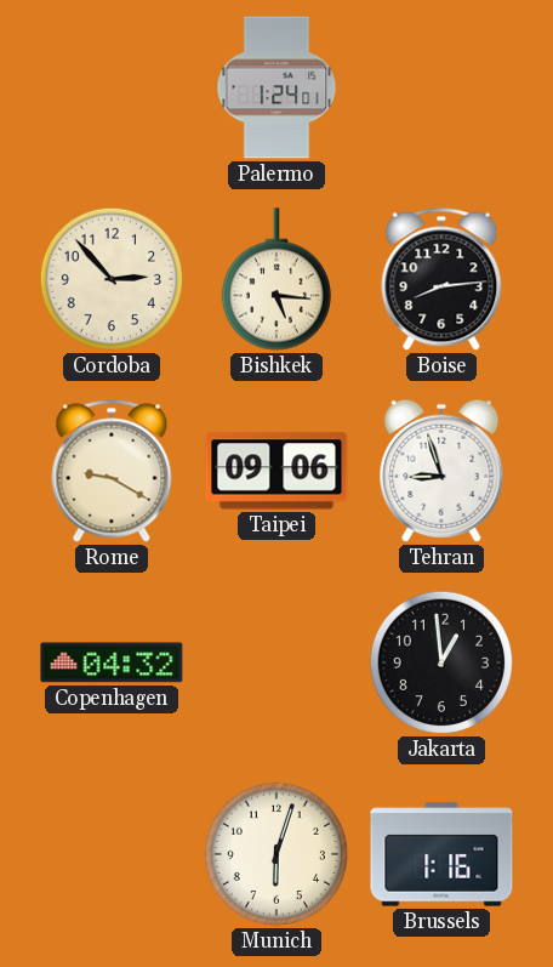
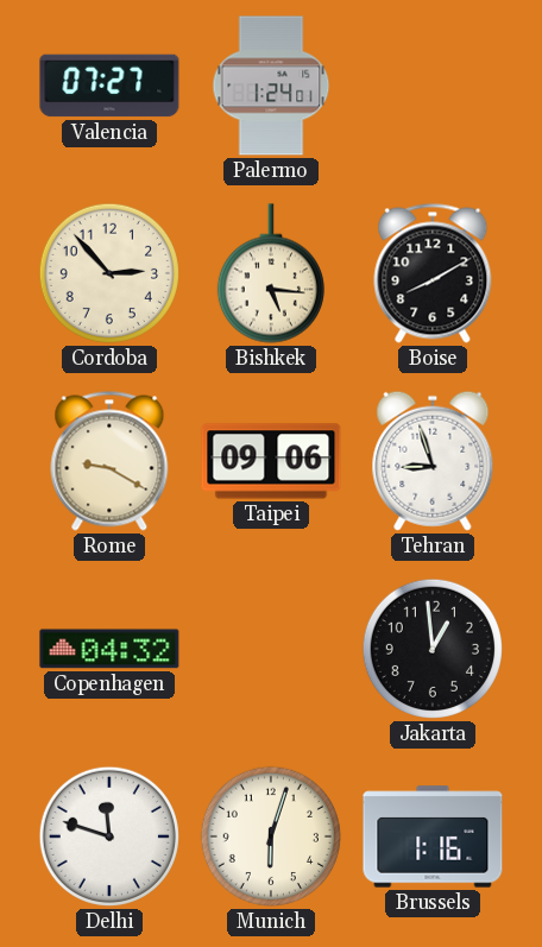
Valencia: none -> 07:27
Boise: 8:14 -> 8:10
Delhi: none -> 11:48
